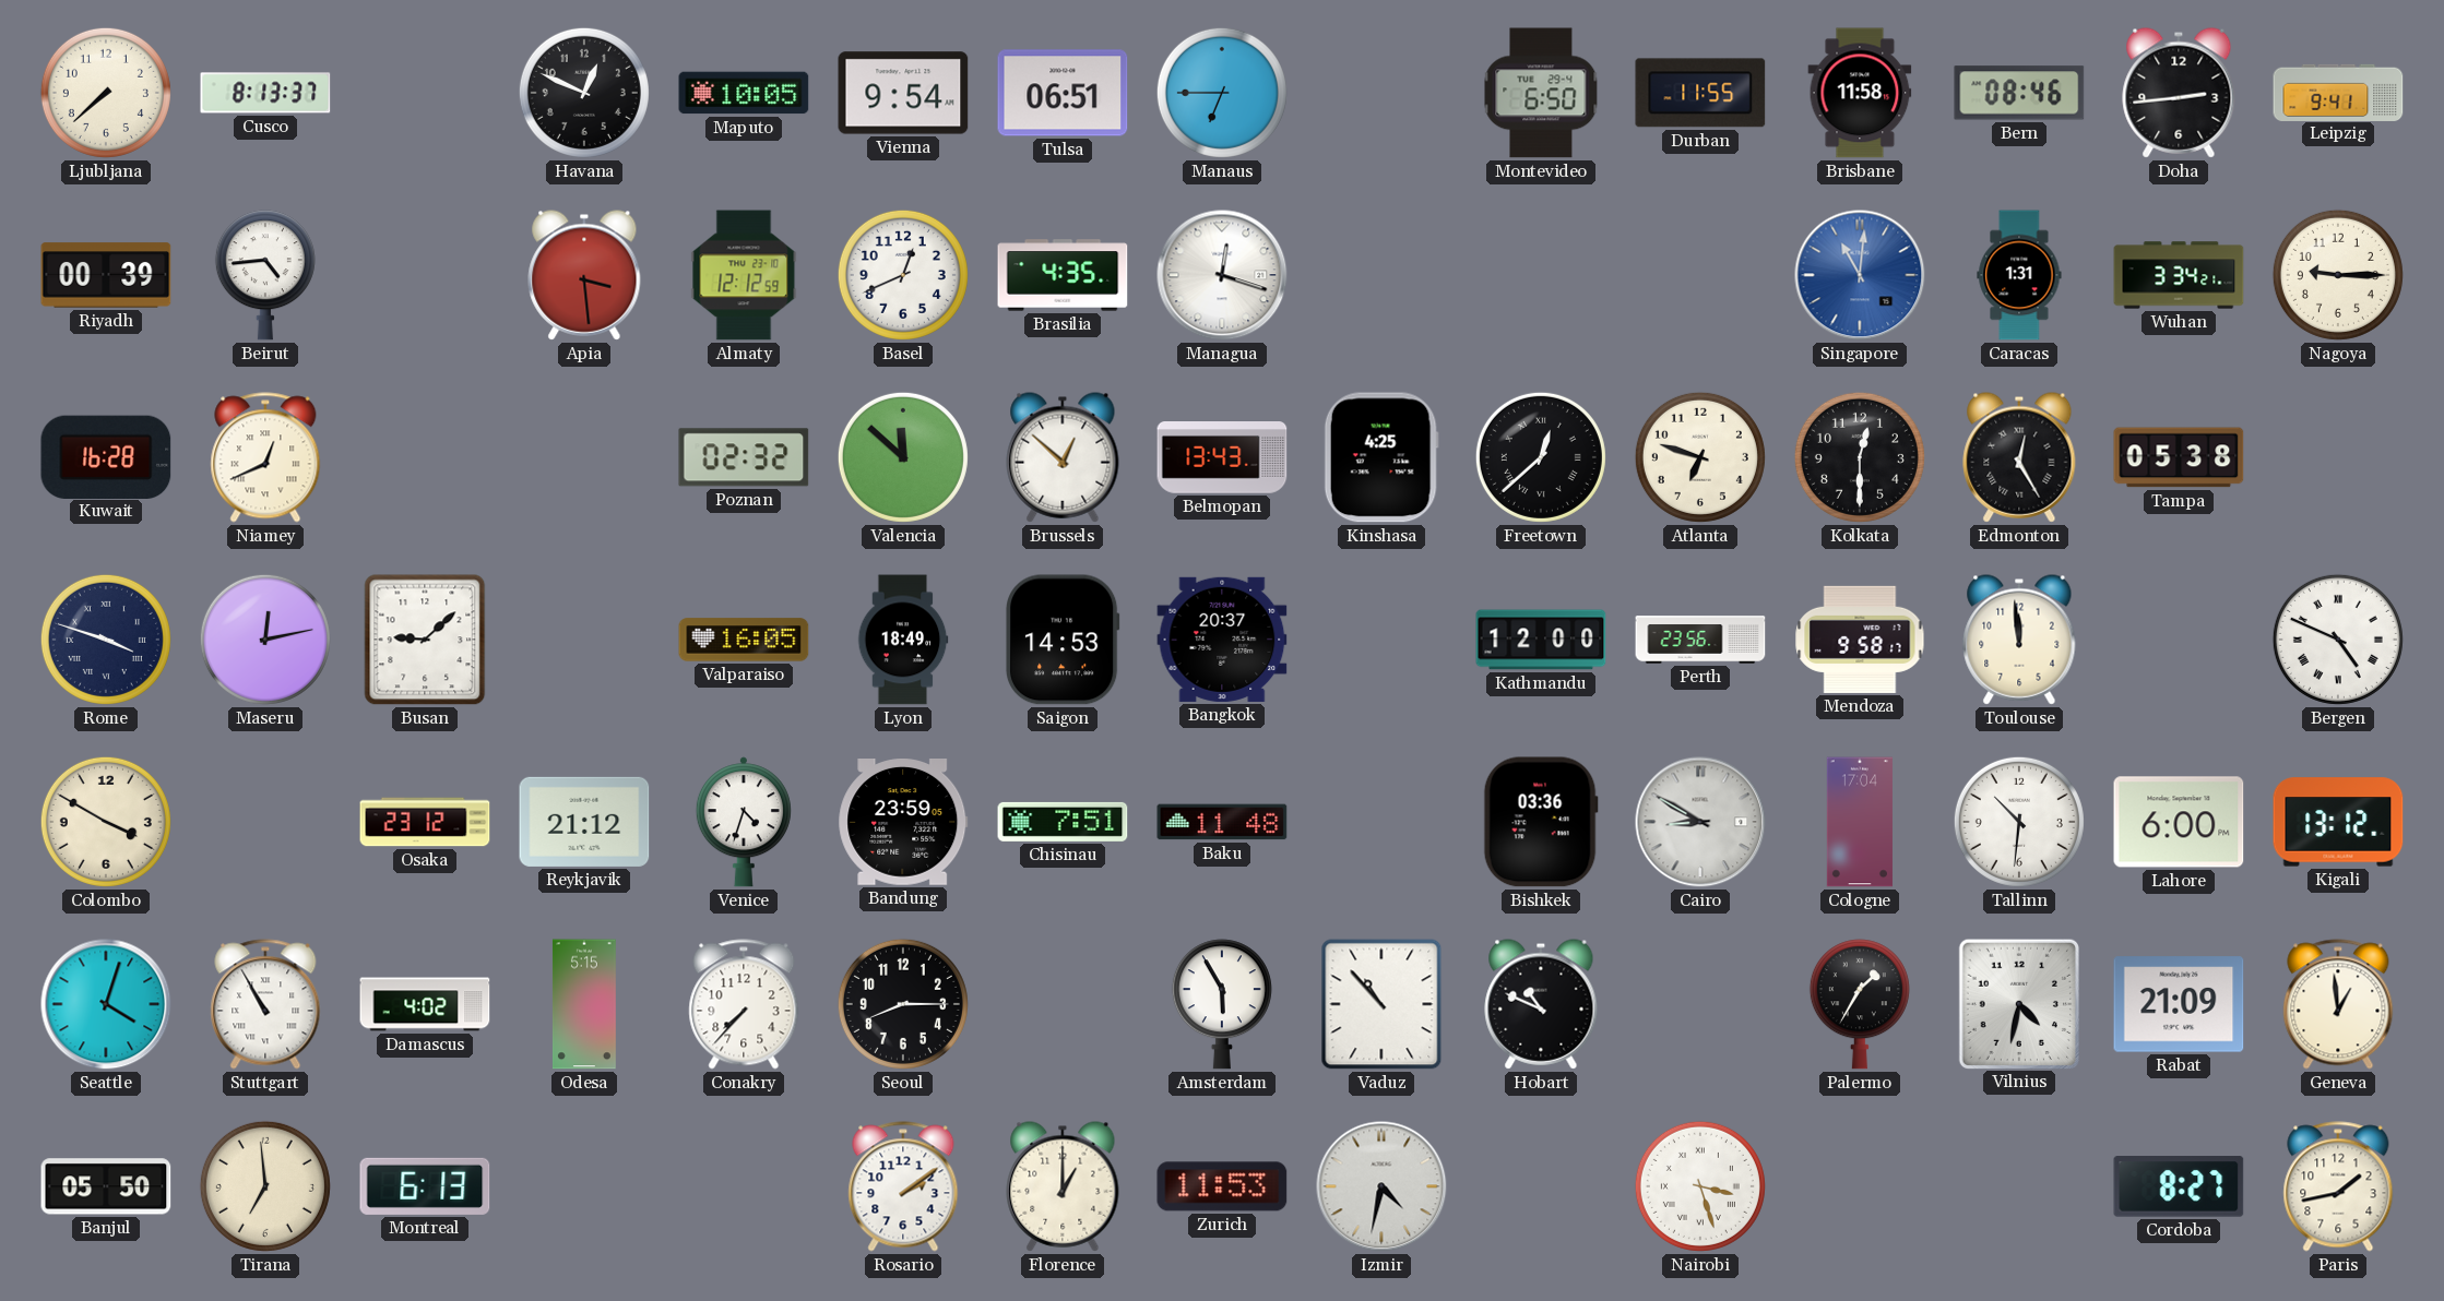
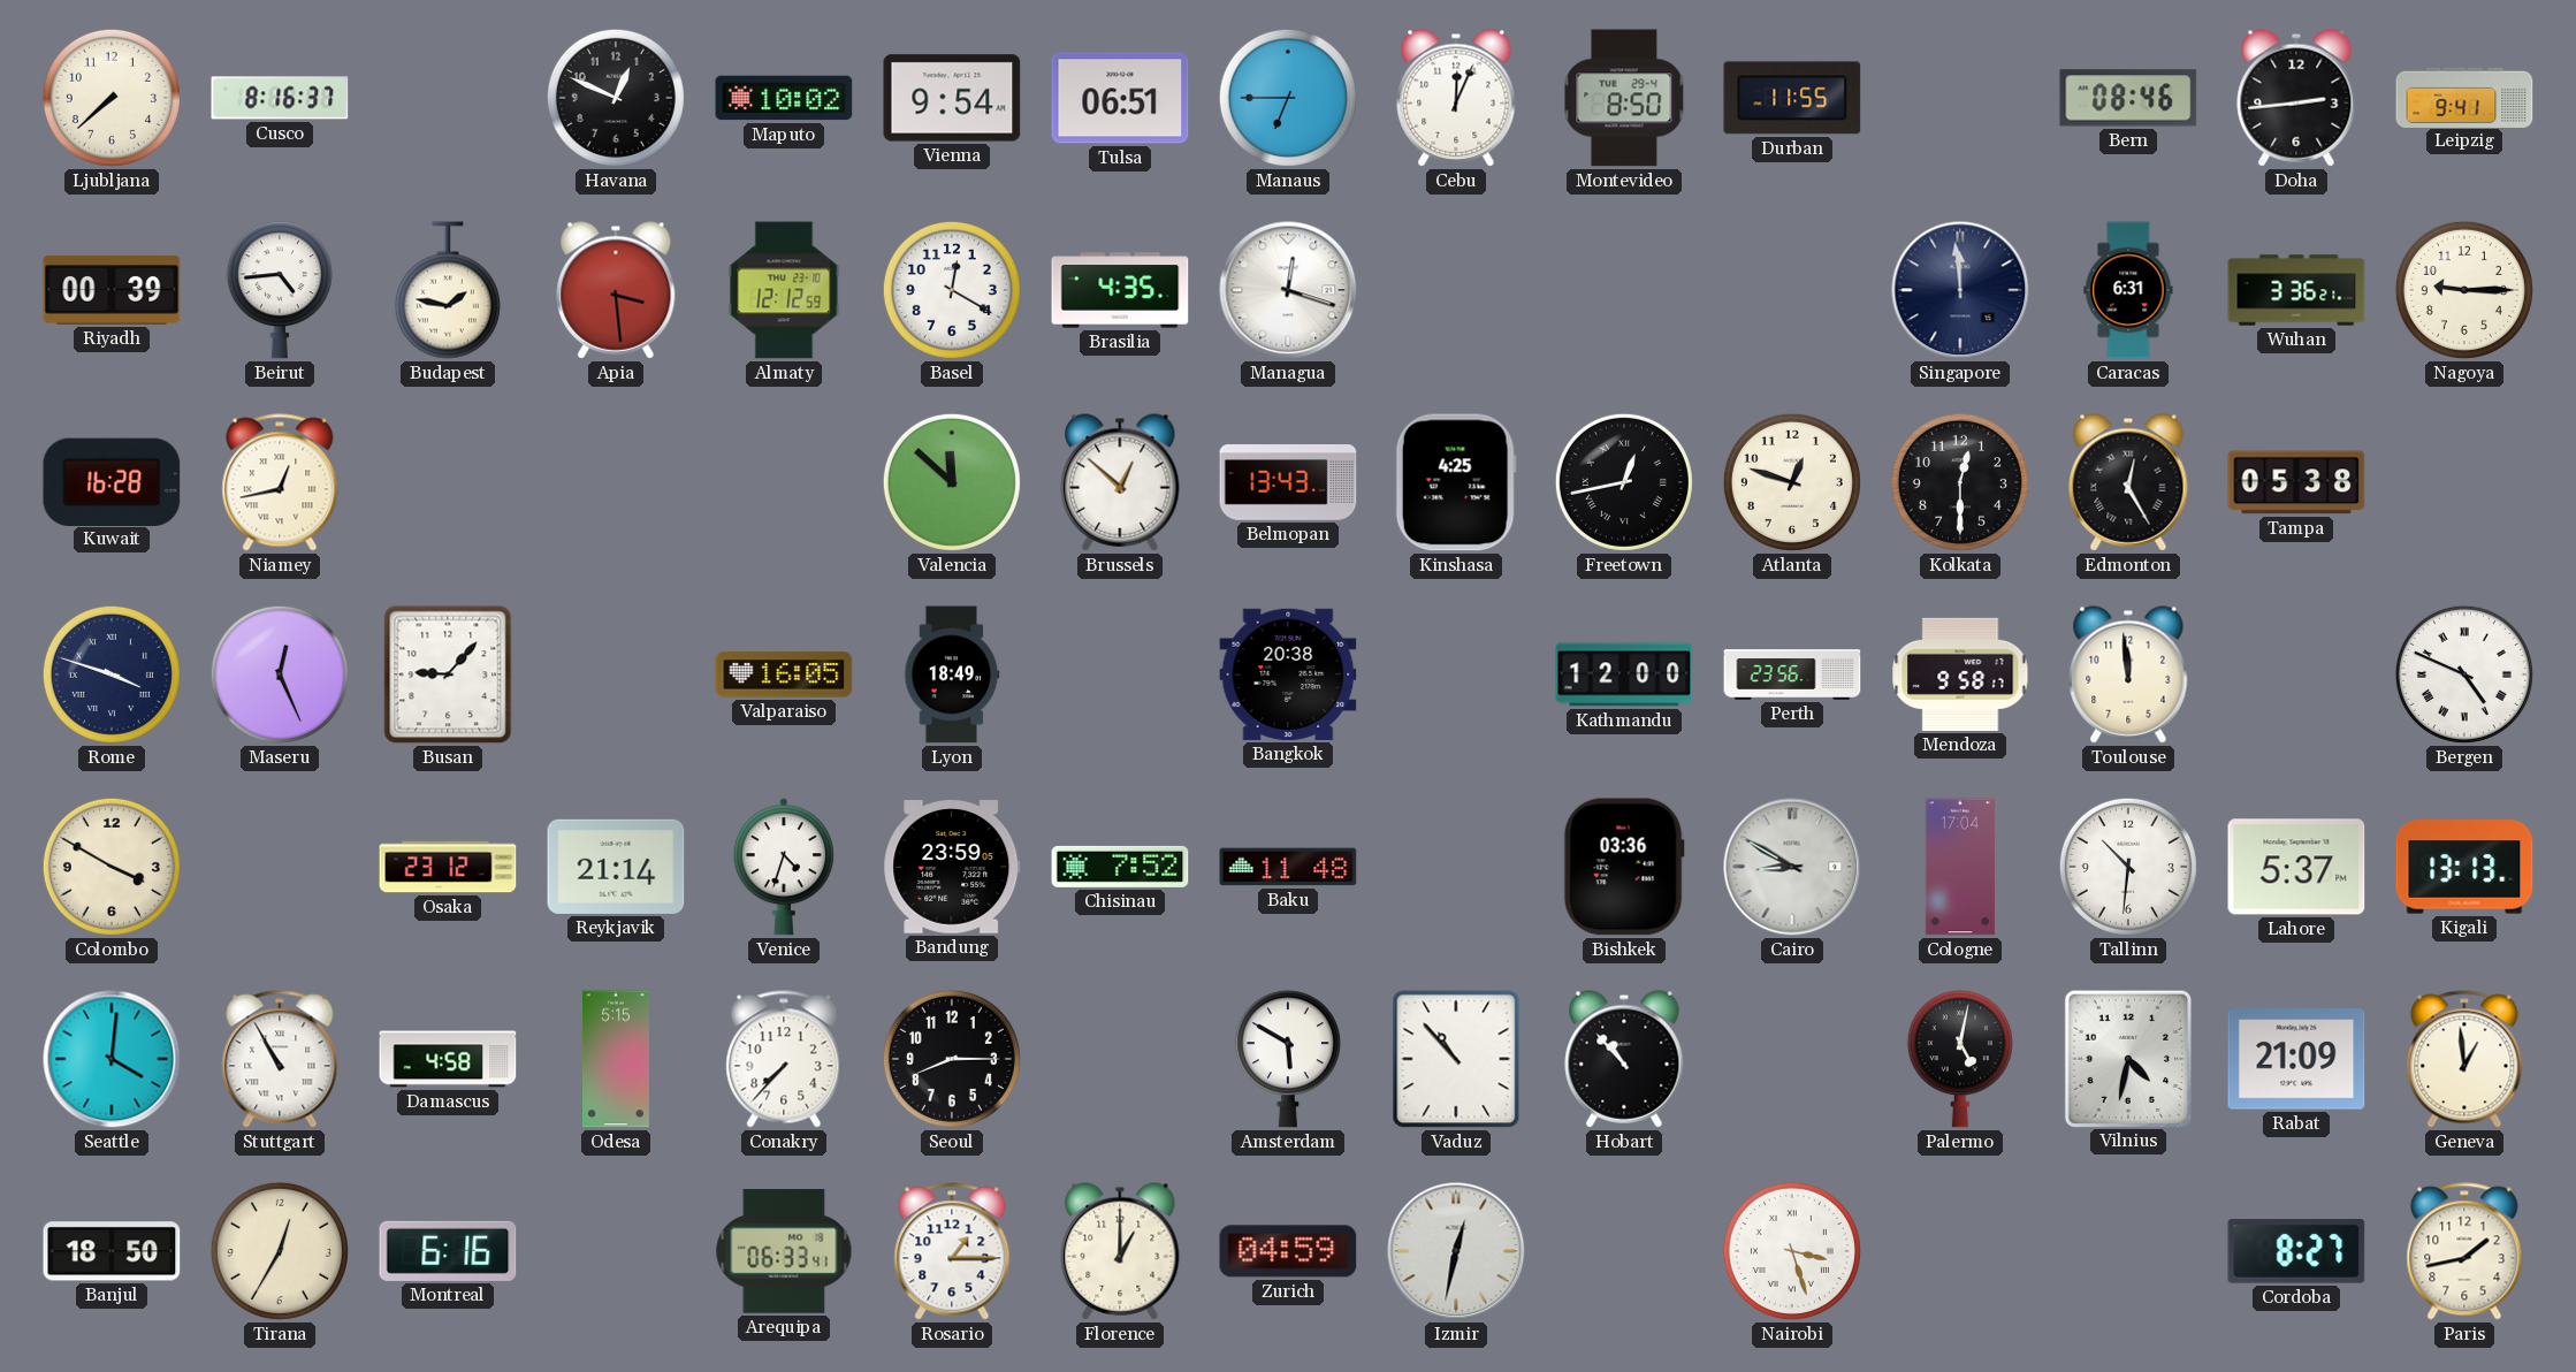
Cusco: 8:13 -> 8:16
Maputo: 10:05 -> 10:02
Cebu: none -> 12:04
Montevideo: 6:50 -> 8:50
Brisbane: 11:58 -> none
Budapest: none -> 1:47
Basel: 12:41 -> 12:20
Singapore: 11:01 -> 11:59
Singapore dial: blue -> navy
Caracas: 1:31 -> 6:31
Wuhan: 3:34 -> 3:36
Niamey: 12:41 -> 12:43
Poznan: 02:32 -> none
Freetown: 12:38 -> 12:43
Atlanta: 6:48 -> 12:48
Maseru: 12:13 -> 12:26
Busan: 9:08 -> 9:07
Saigon: 14:53 -> none
Bangkok: 20:37 -> 20:38
Reykjavik: 21:12 -> 21:14
Chisinau: 7:51 -> 7:52
Lahore: 6:00 -> 5:37
Kigali: 13:12 -> 13:13
Seattle: 4:03 -> 4:01
Damascus: 4:02 -> 4:58
Amsterdam: 5:55 -> 5:50
Hobart: 10:49 -> 10:53
Palermo: 1:35 -> 5:02
Banjul: 05:50 -> 18:50
Tirana: 6:59 -> 12:35
Montreal: 6:13 -> 6:16
Arequipa: none -> 06:33
Rosario: 2:09 -> 1:15
Zurich: 11:53 -> 04:59
Izmir: 4:32 -> 12:32
